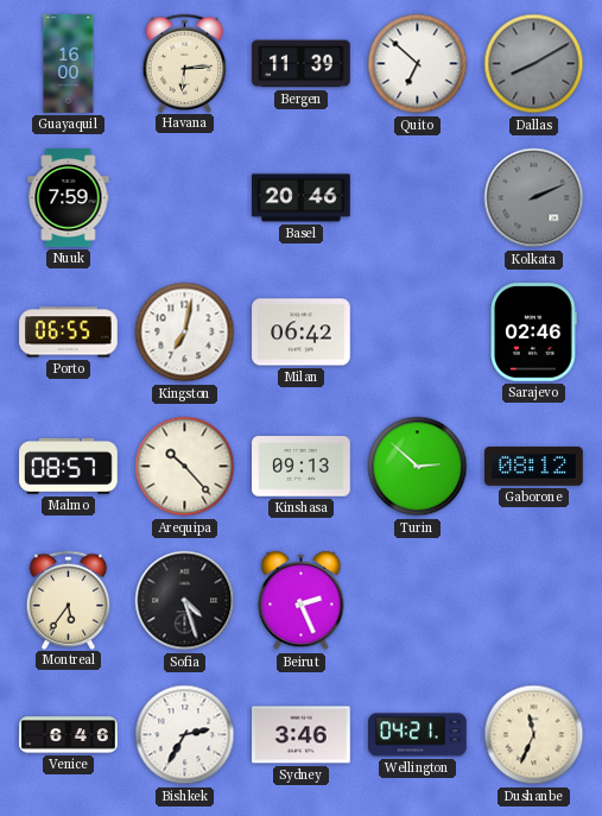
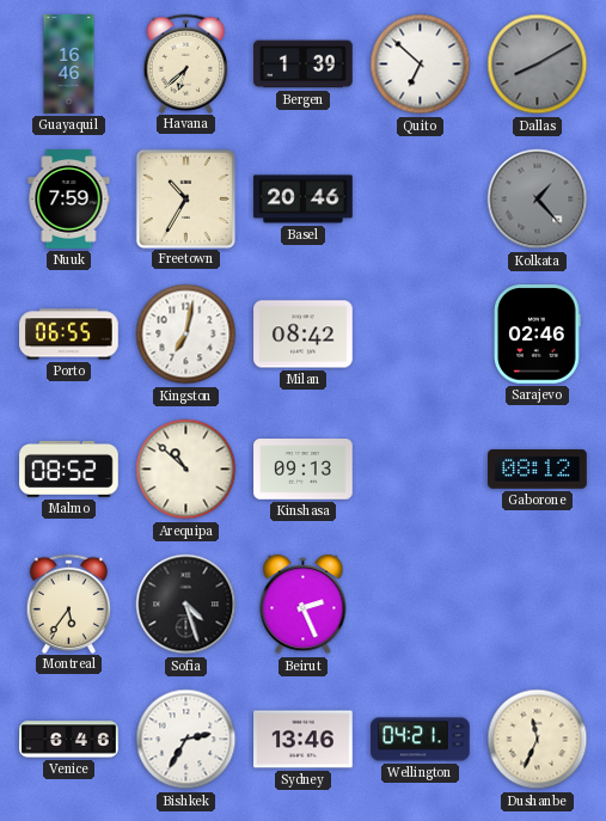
Guayaquil: 16:00 -> 16:46
Havana: 6:14 -> 6:38
Bergen: 11:39 -> 1:39
Freetown: none -> 10:35
Kolkata: 2:11 -> 1:23
Milan: 06:42 -> 08:42
Malmo: 08:57 -> 08:52
Arequipa: 10:23 -> 10:52
Turin: 2:52 -> none
Sydney: 3:46 -> 13:46
